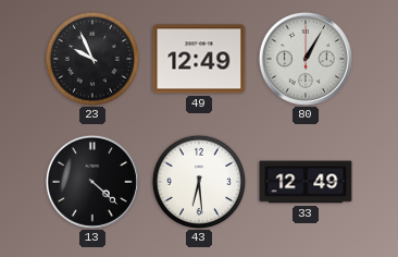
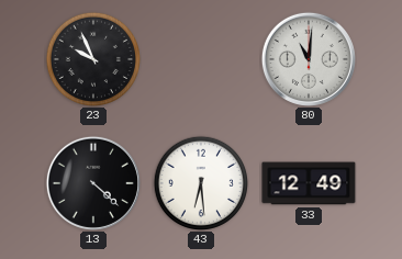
49: 12:49 -> none
80: 1:05 -> 11:01
